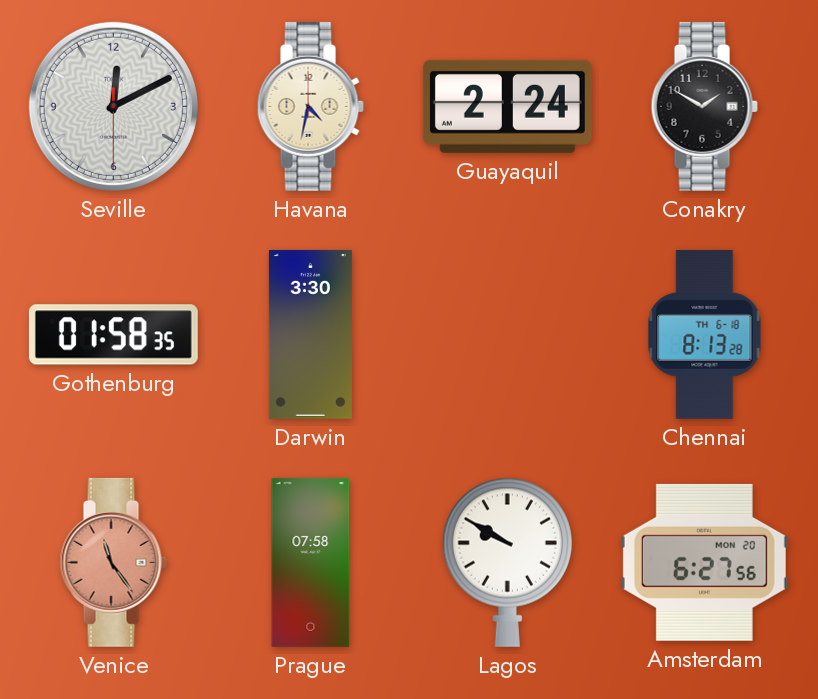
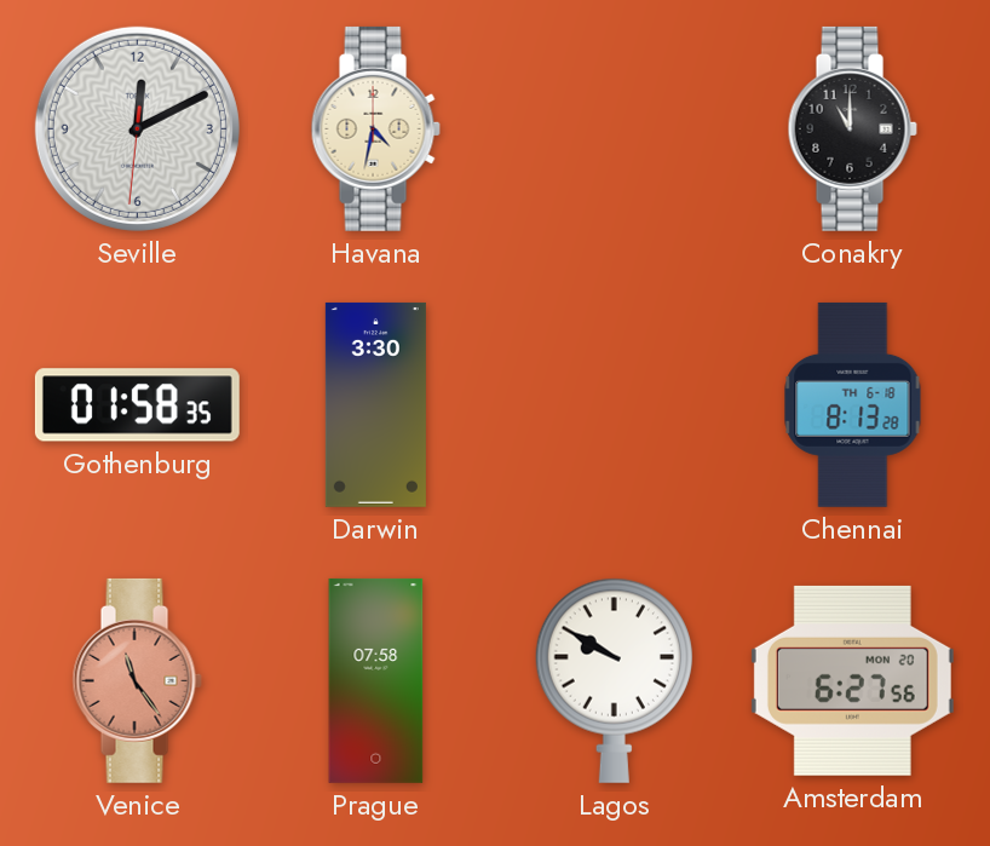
Seville: 12:10:30 -> 12:10:31
Guayaquil: 2:24 -> none
Conakry: 1:50 -> 11:00
